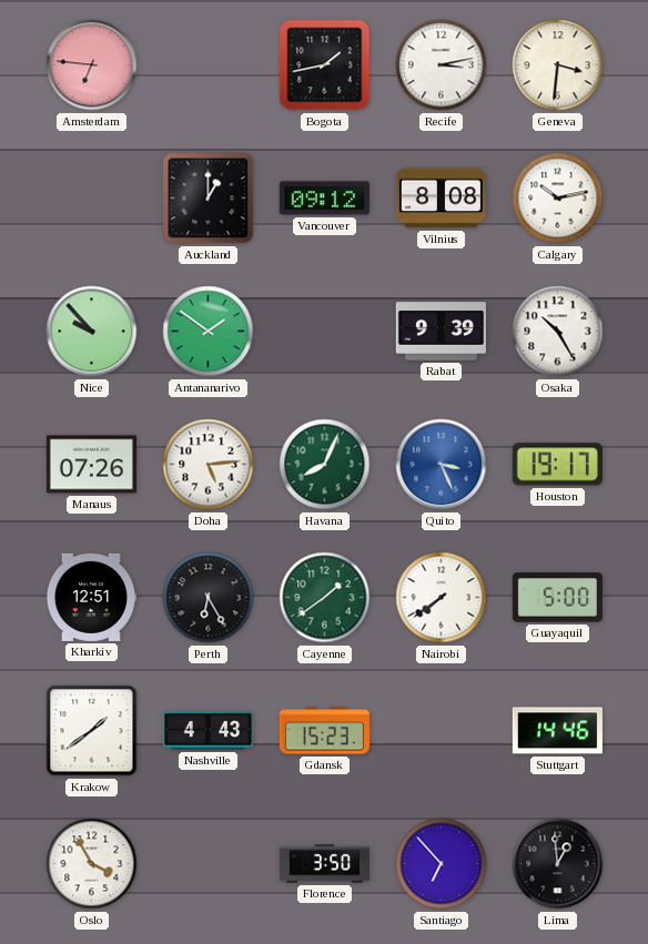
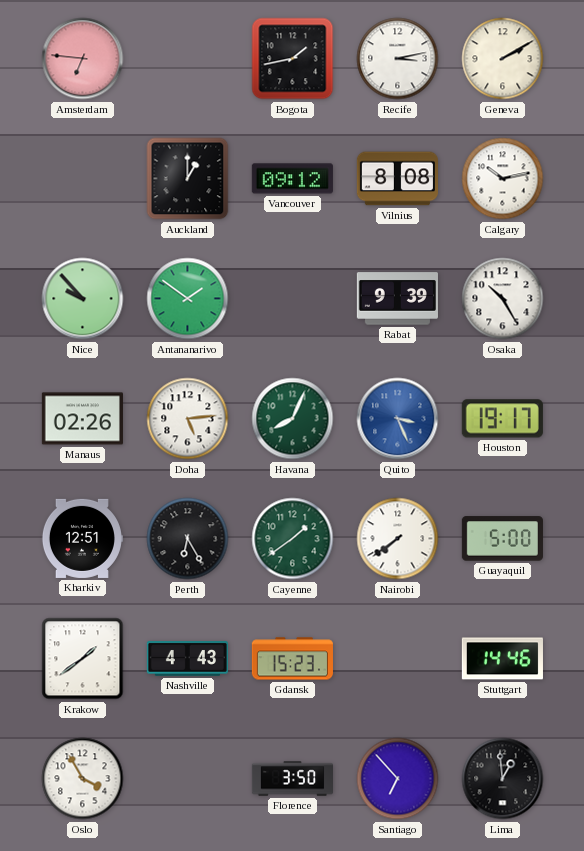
Geneva: 3:31 -> 2:10
Manaus: 07:26 -> 02:26
